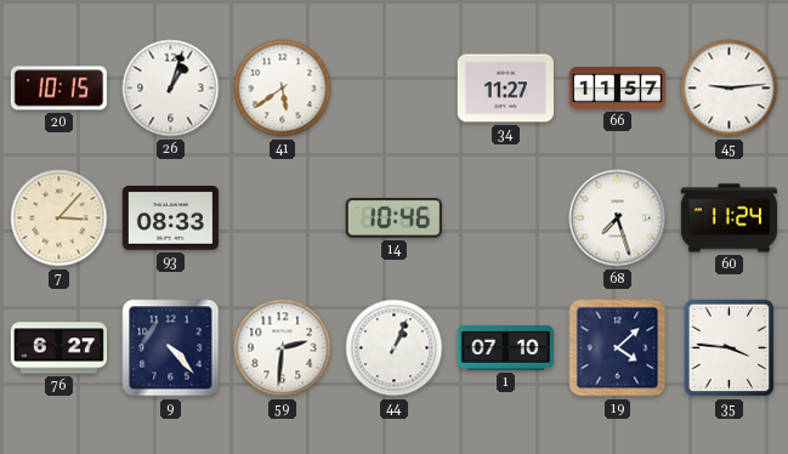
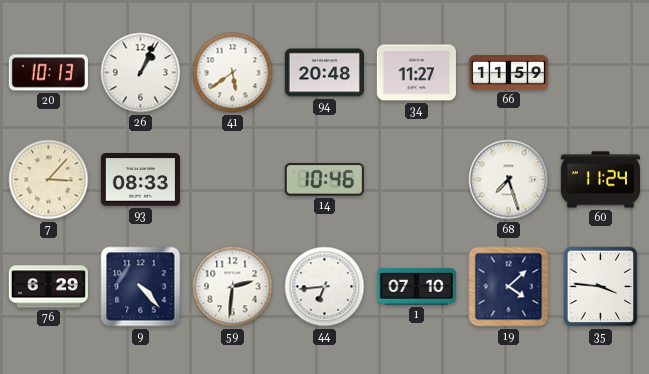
20: 10:15 -> 10:13
26: 1:03 -> 1:04
94: none -> 20:48
66: 11:57 -> 11:59
45: 9:14 -> none
76: 6:27 -> 6:29
44: 1:04 -> 6:44
